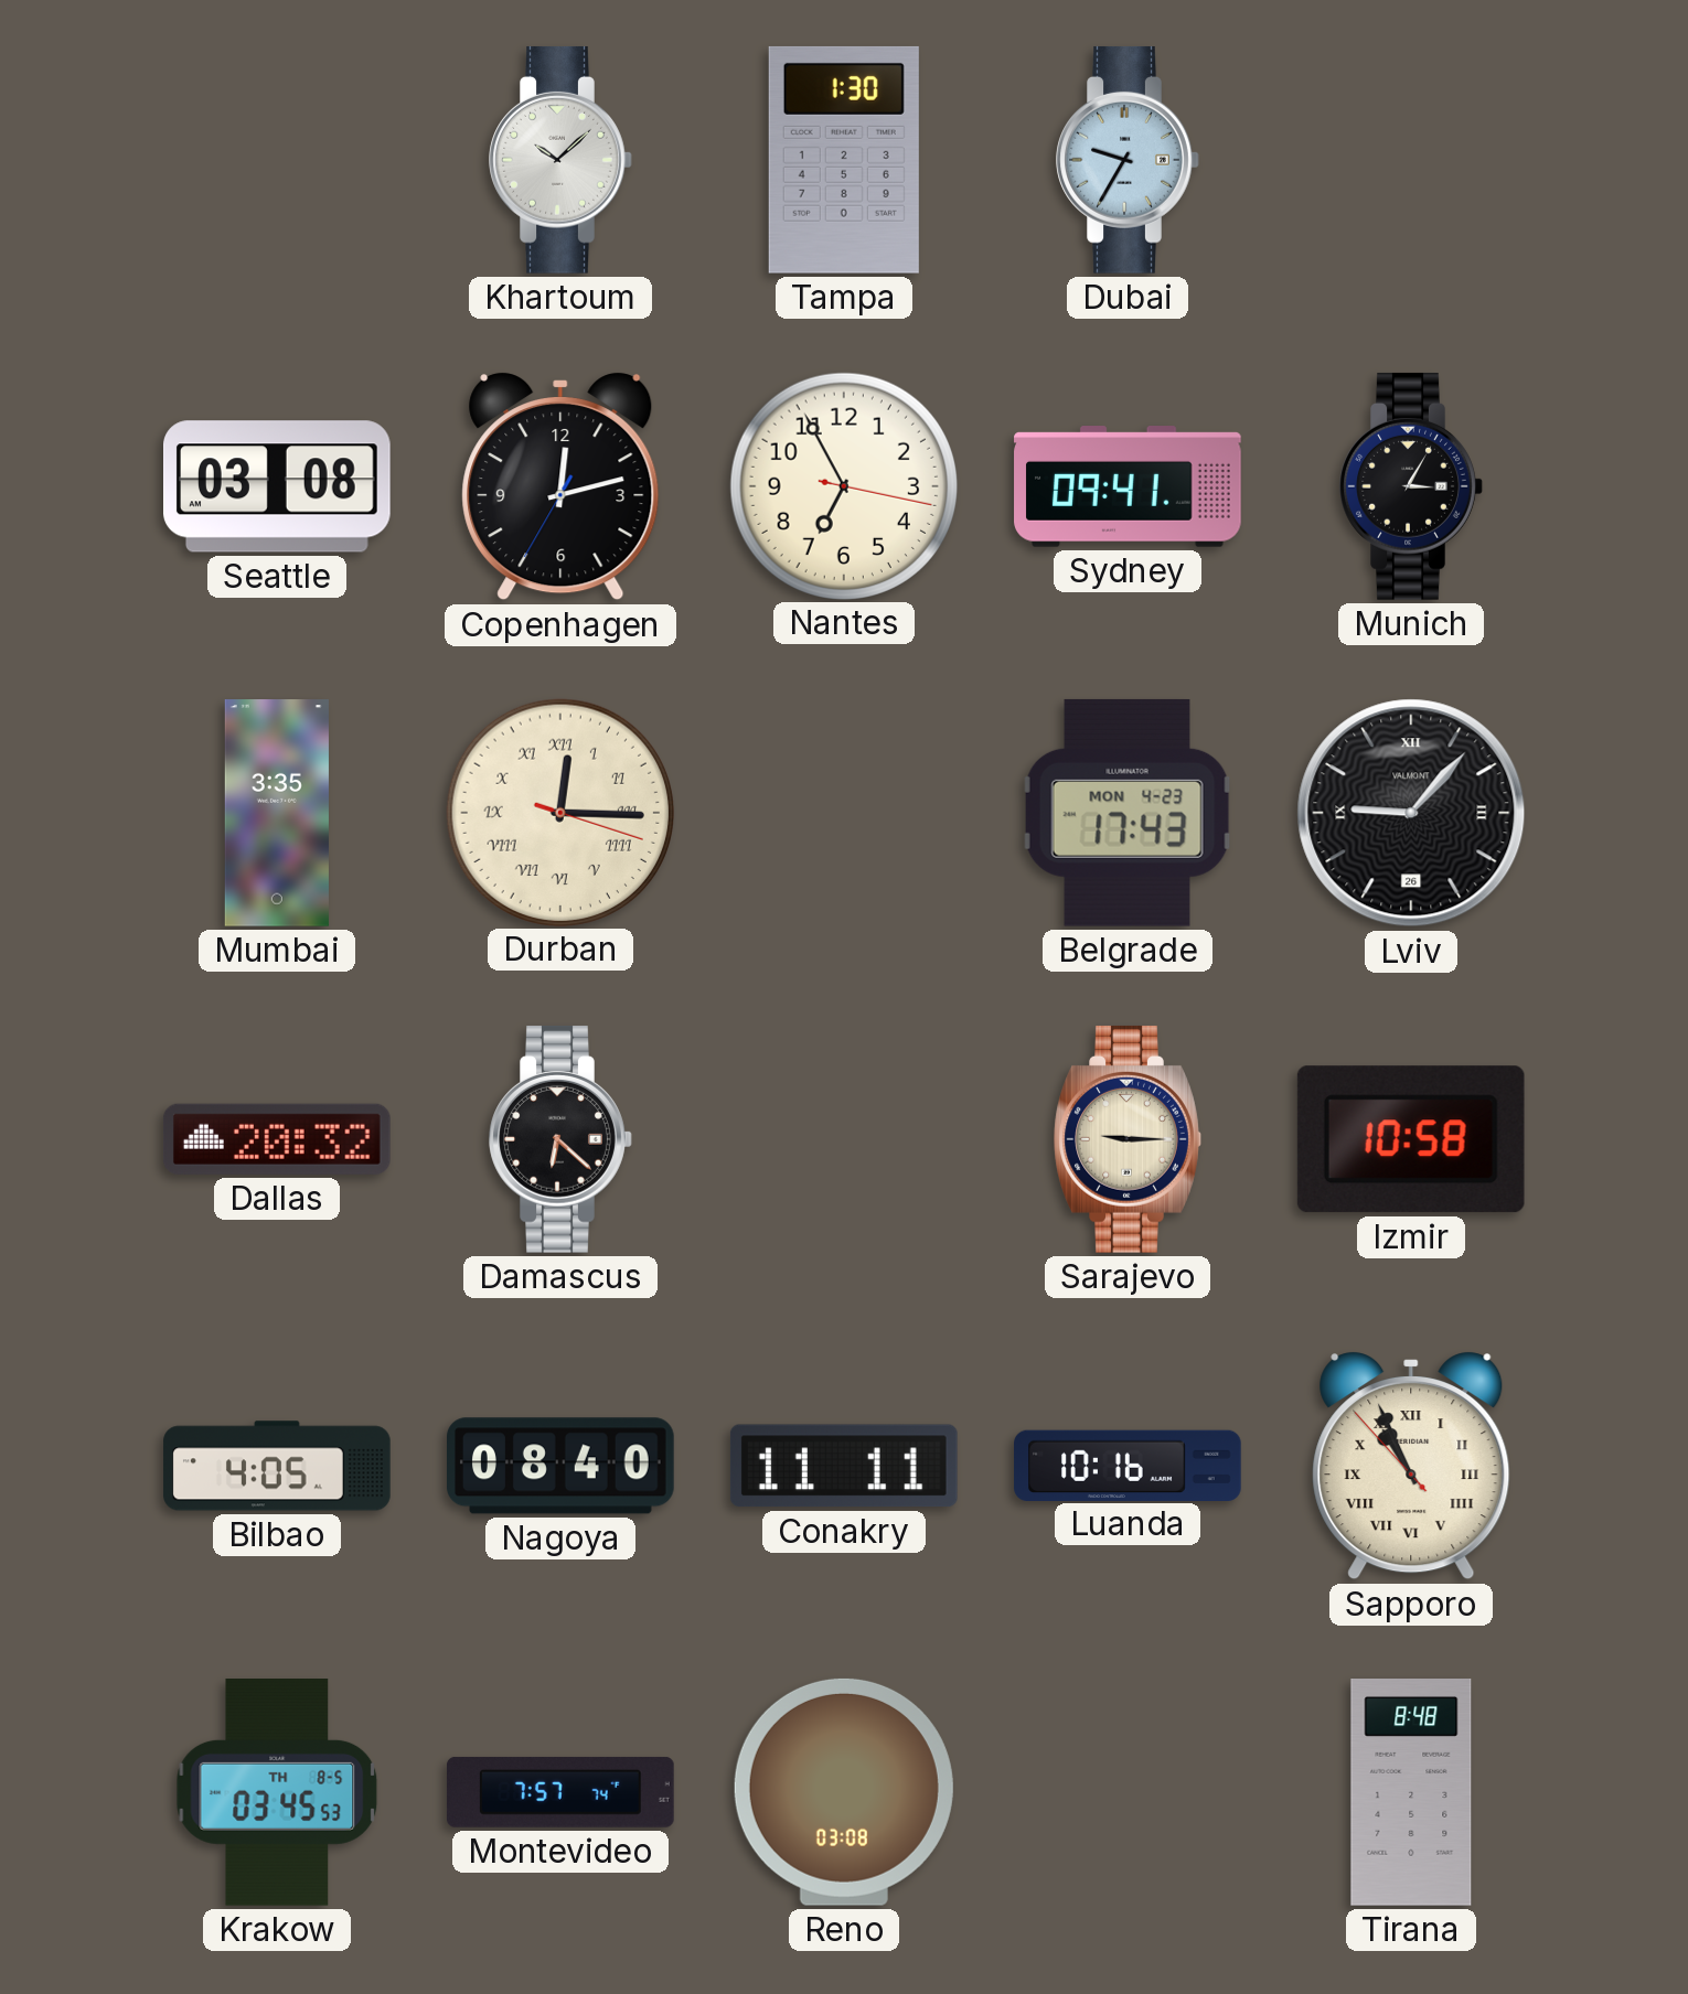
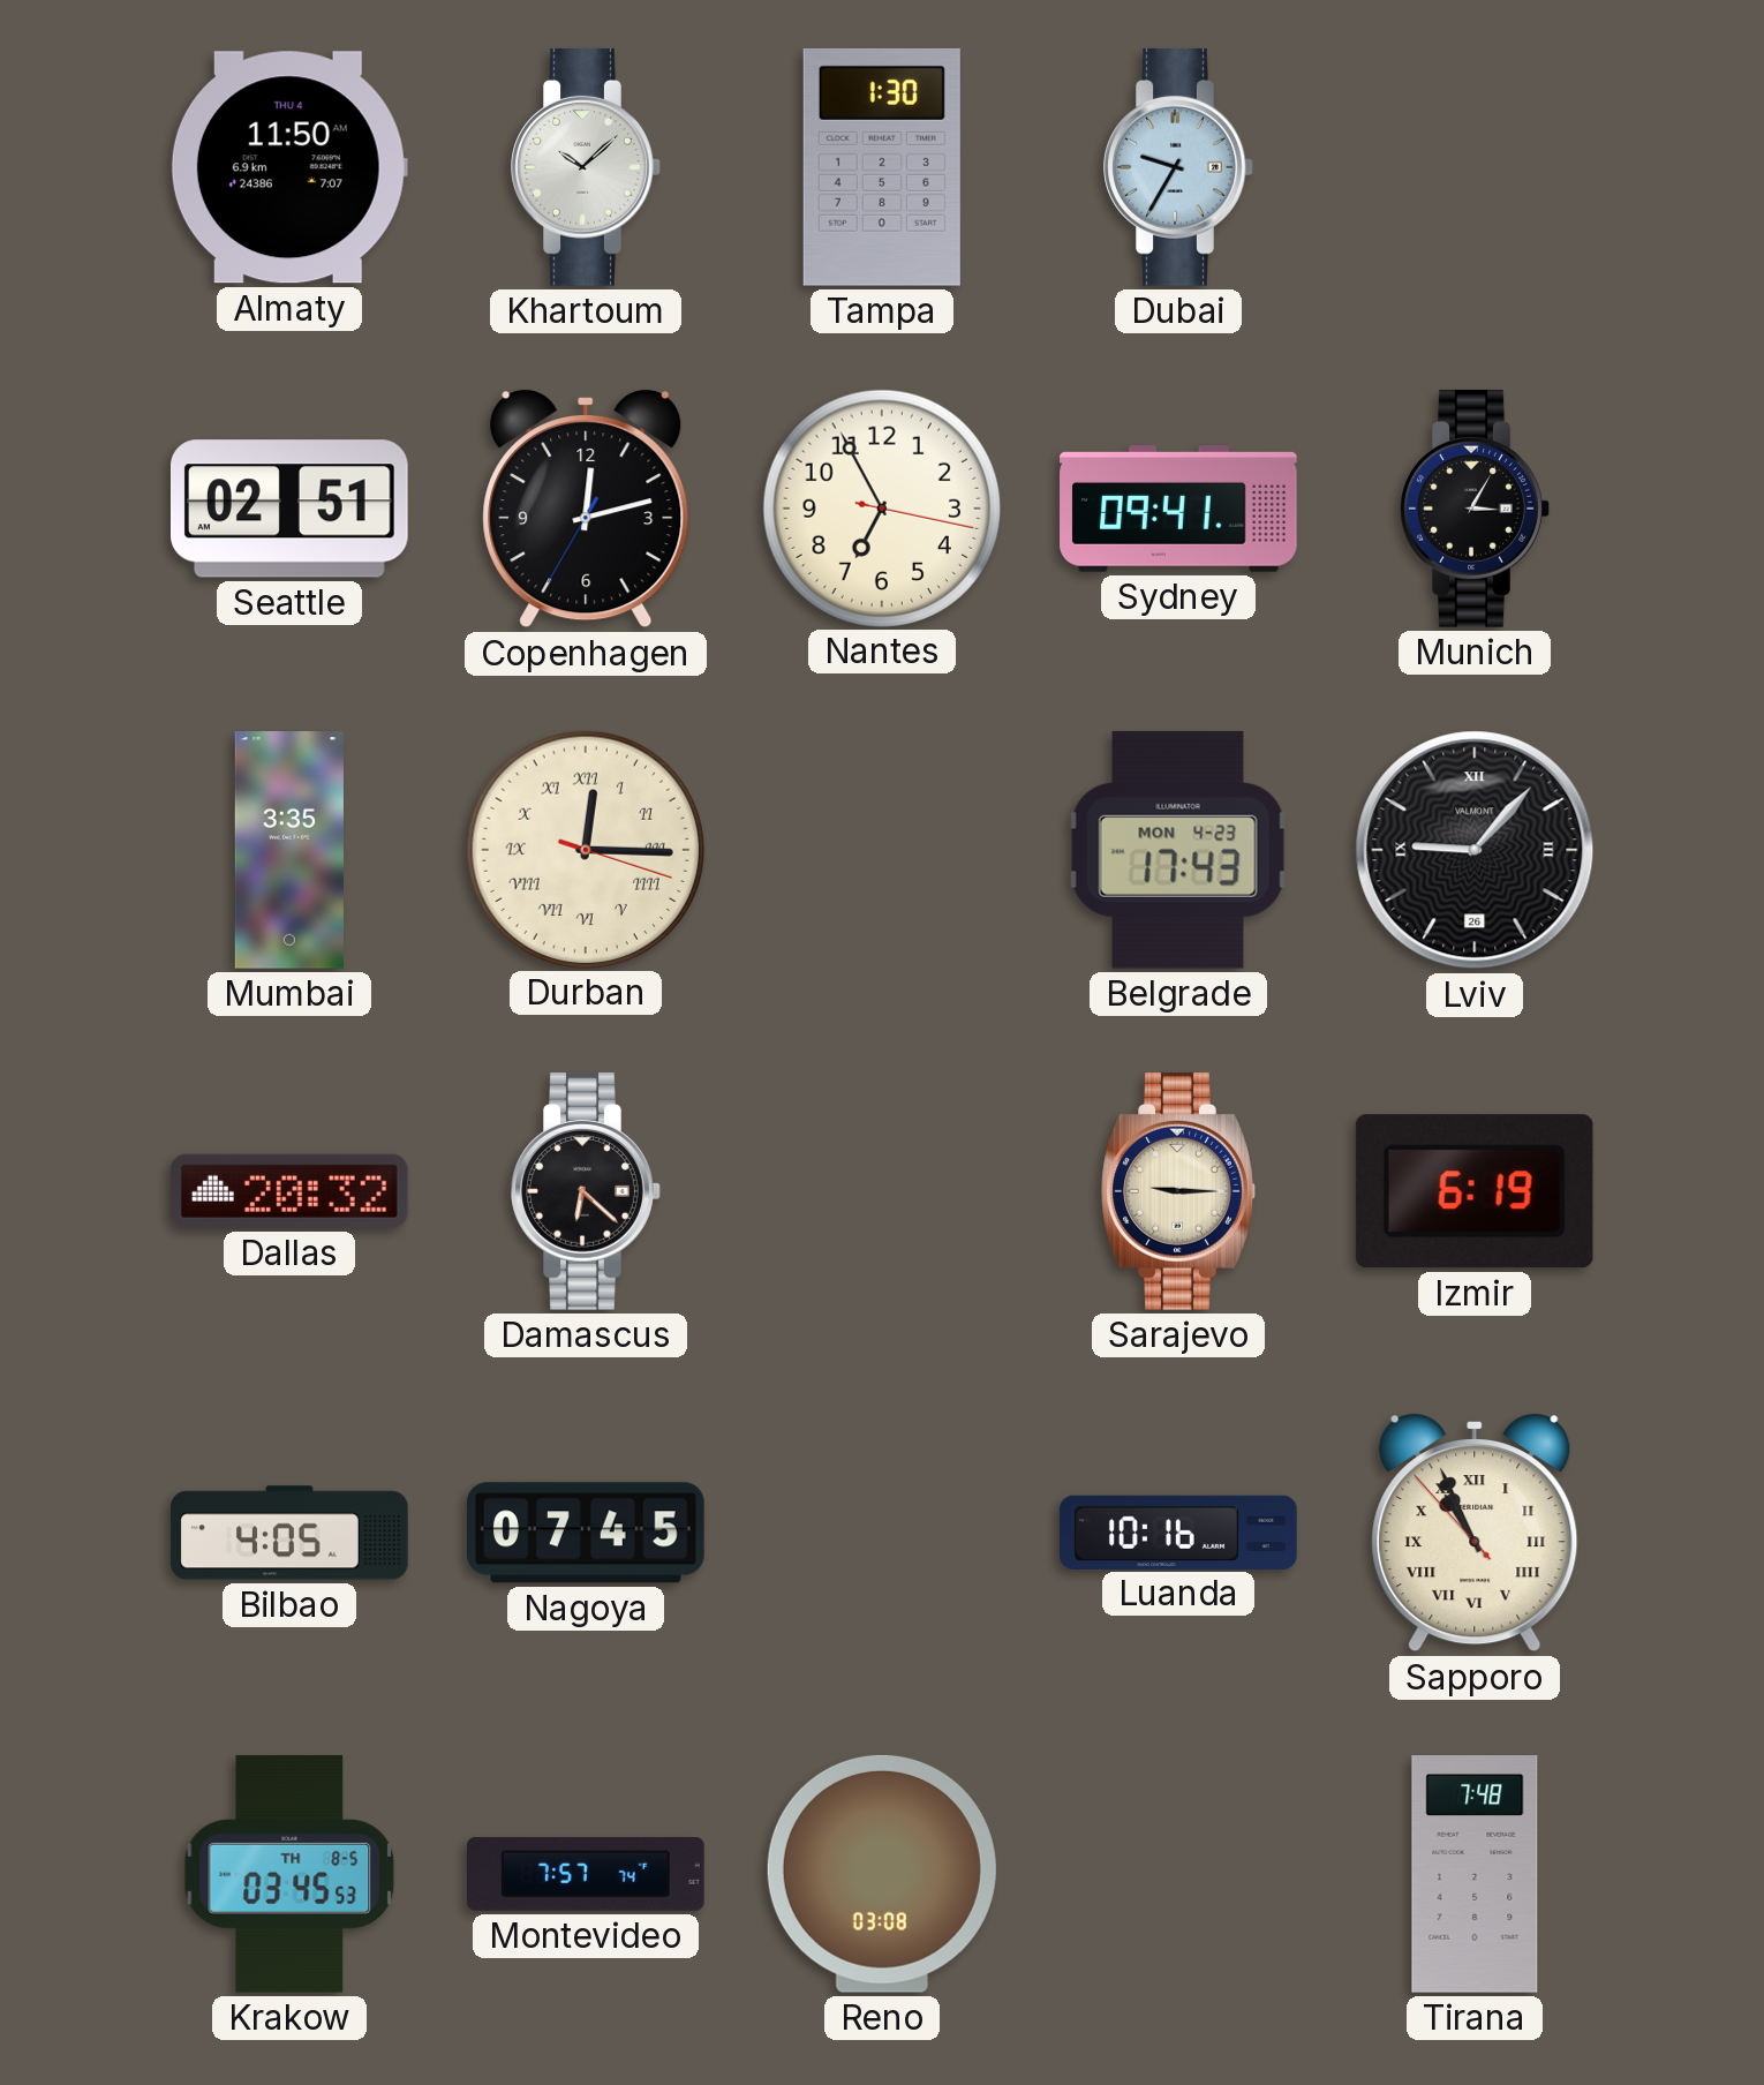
Almaty: none -> 11:50
Seattle: 03:08 -> 02:51
Izmir: 10:58 -> 6:19
Nagoya: 08:40 -> 07:45
Conakry: 11:11 -> none
Tirana: 8:48 -> 7:48
